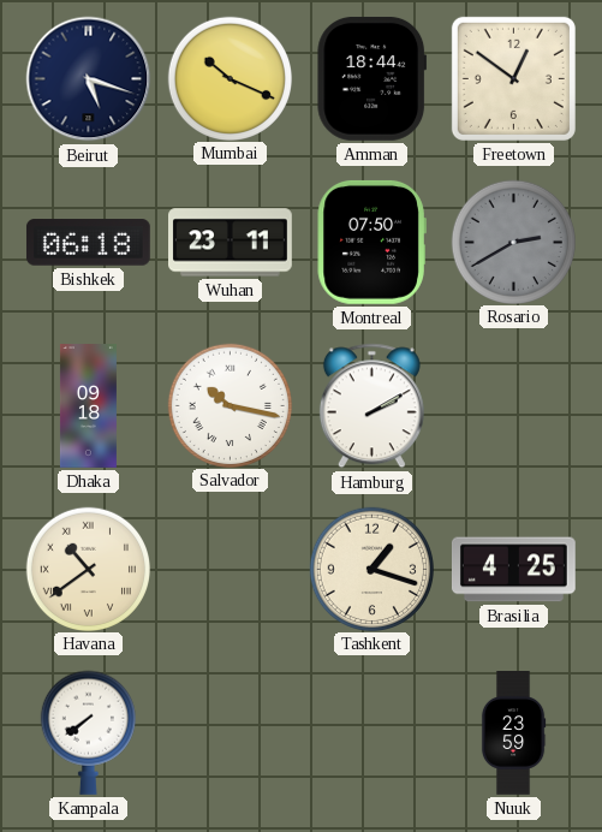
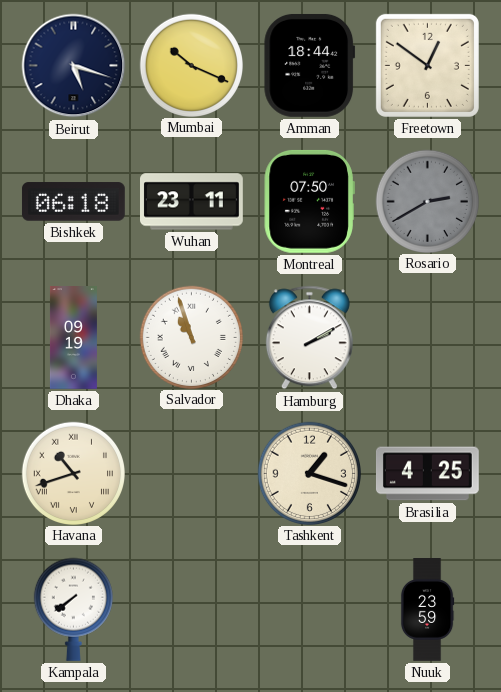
Dhaka: 09:18 -> 09:19
Salvador: 10:17 -> 10:57
Havana: 10:39 -> 10:42
